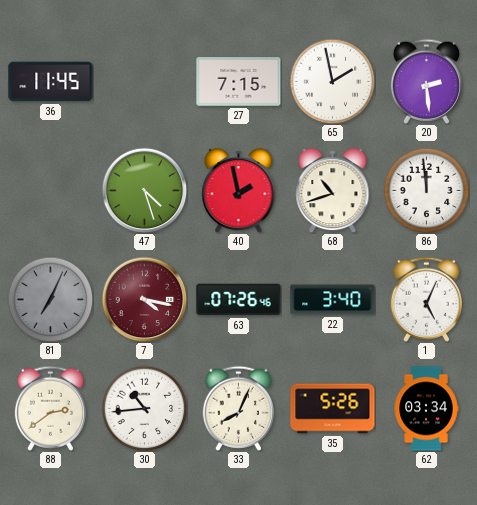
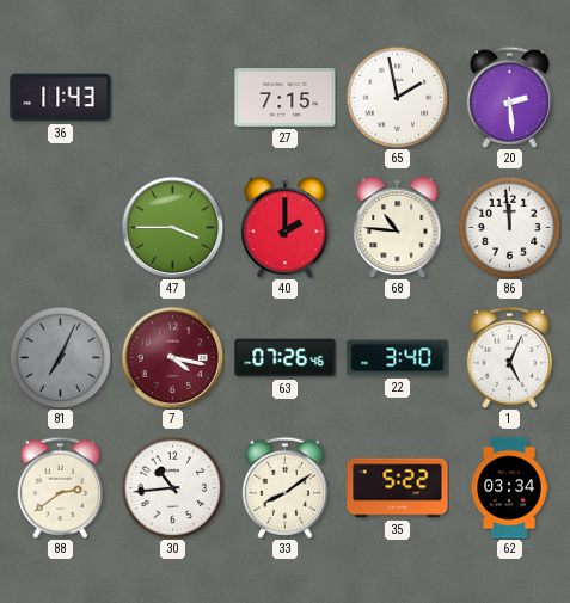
36: 11:45 -> 11:43
47: 4:27 -> 3:45
40: 1:58 -> 2:00
68: 10:42 -> 10:46
33: 8:04 -> 8:09
35: 5:26 -> 5:22
